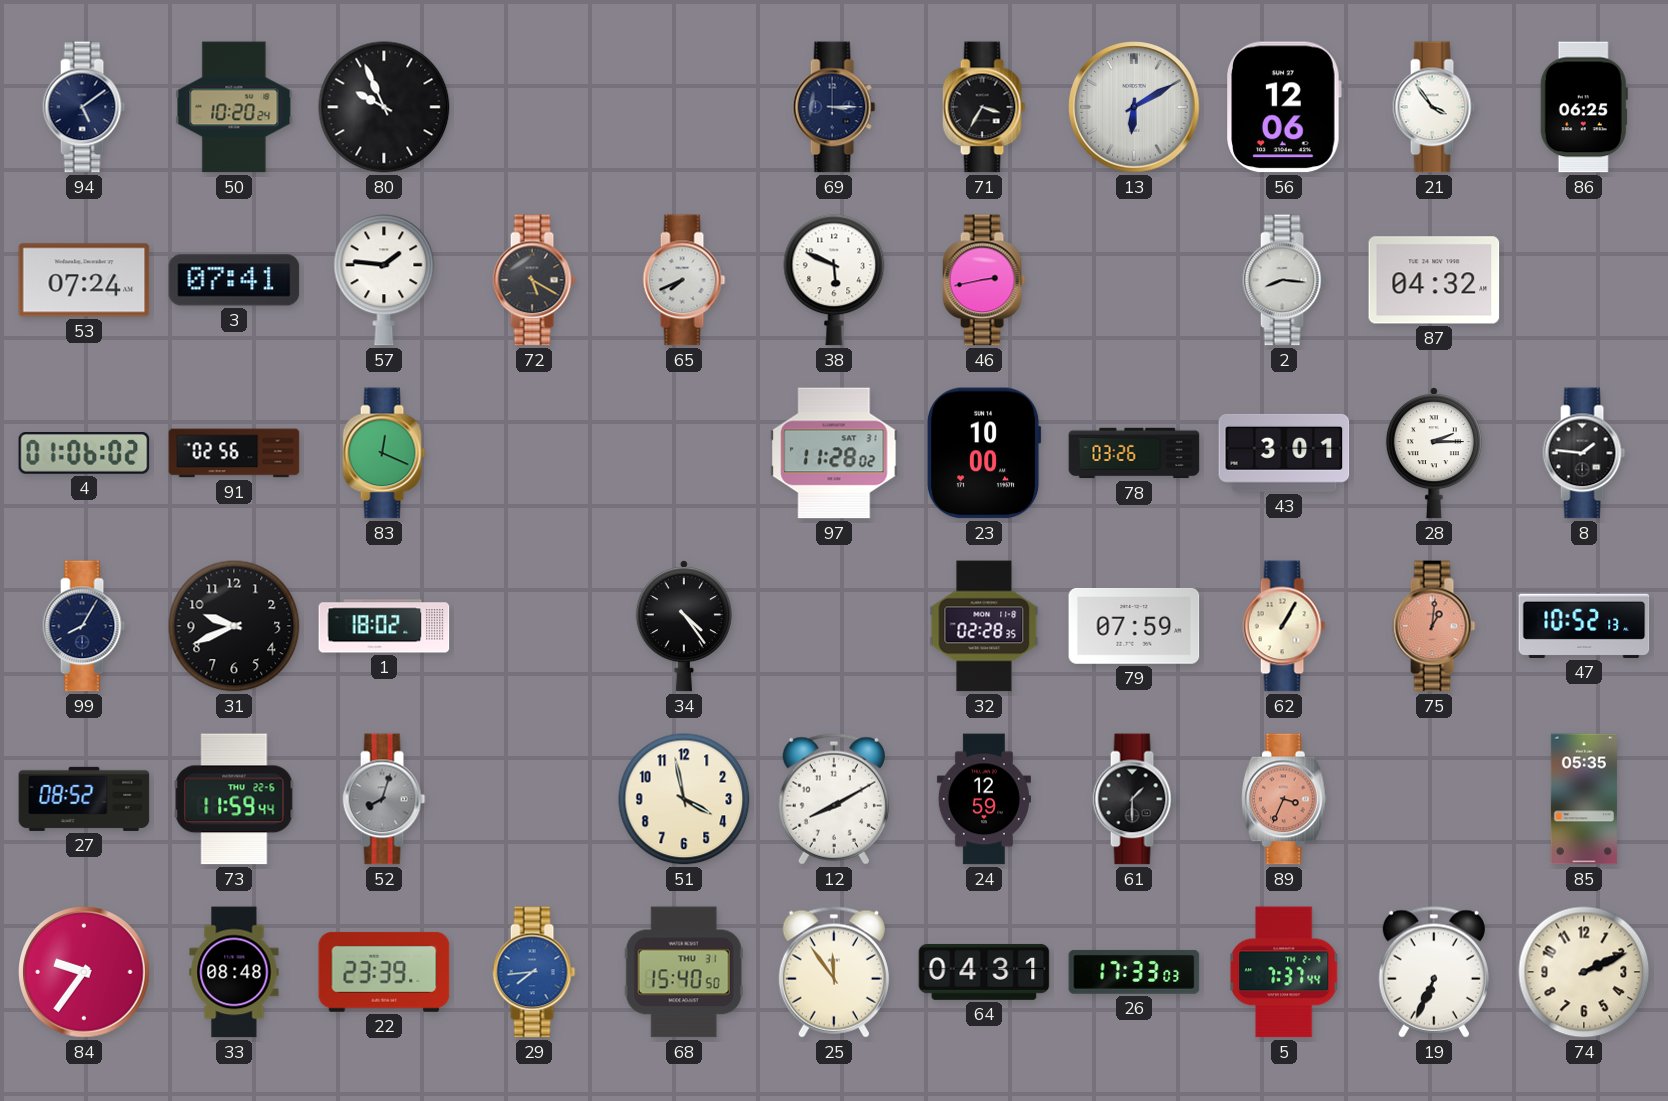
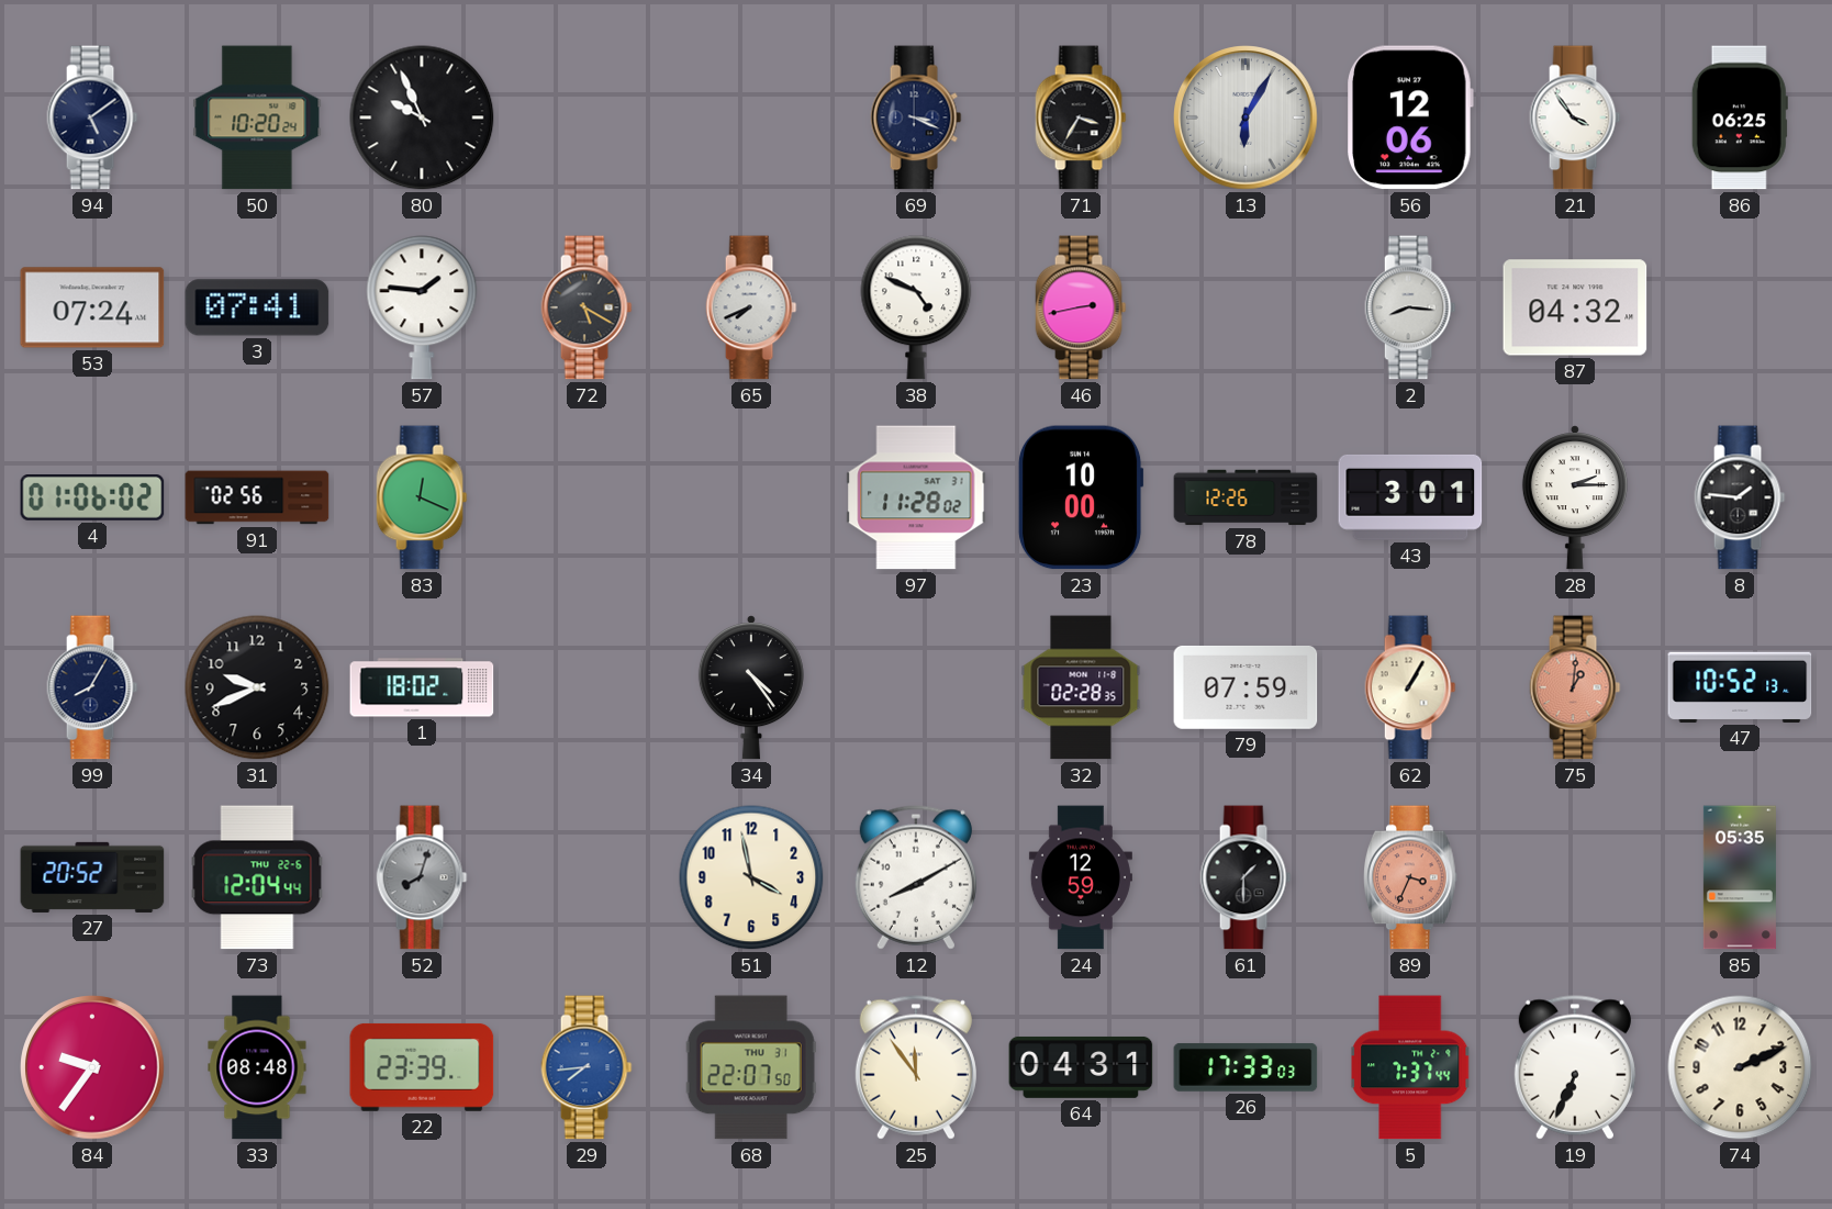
69: 3:15 -> 3:19
13: 6:10 -> 6:05
38: 5:49 -> 4:49
78: 03:26 -> 12:26
27: 08:52 -> 20:52
73: 11:59 -> 12:04
68: 15:40 -> 22:07
